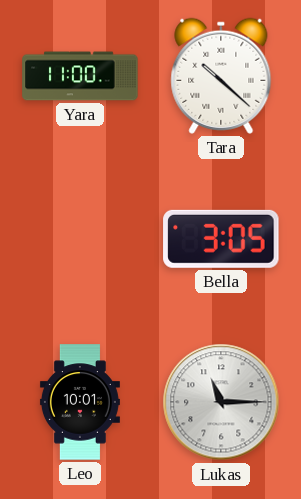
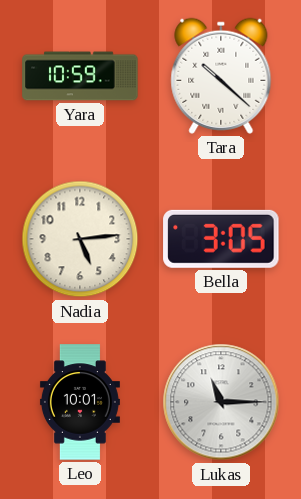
Yara: 11:00 -> 10:59
Nadia: none -> 5:14
